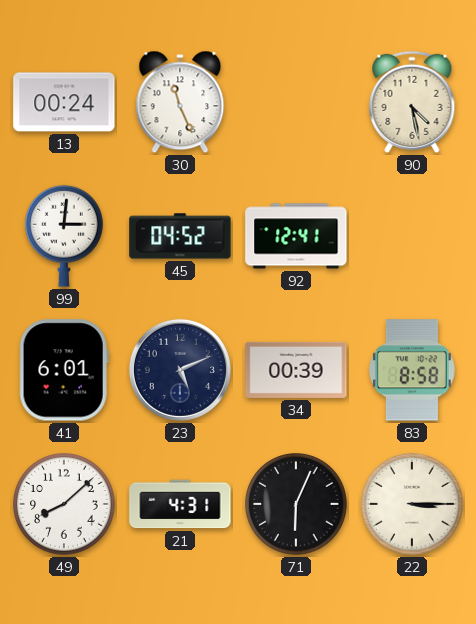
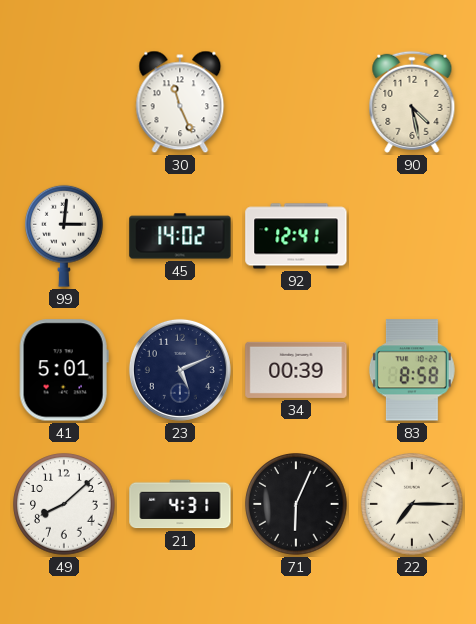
13: 00:24 -> none
45: 04:52 -> 14:02
41: 6:01 -> 5:01
22: 3:15 -> 7:15
